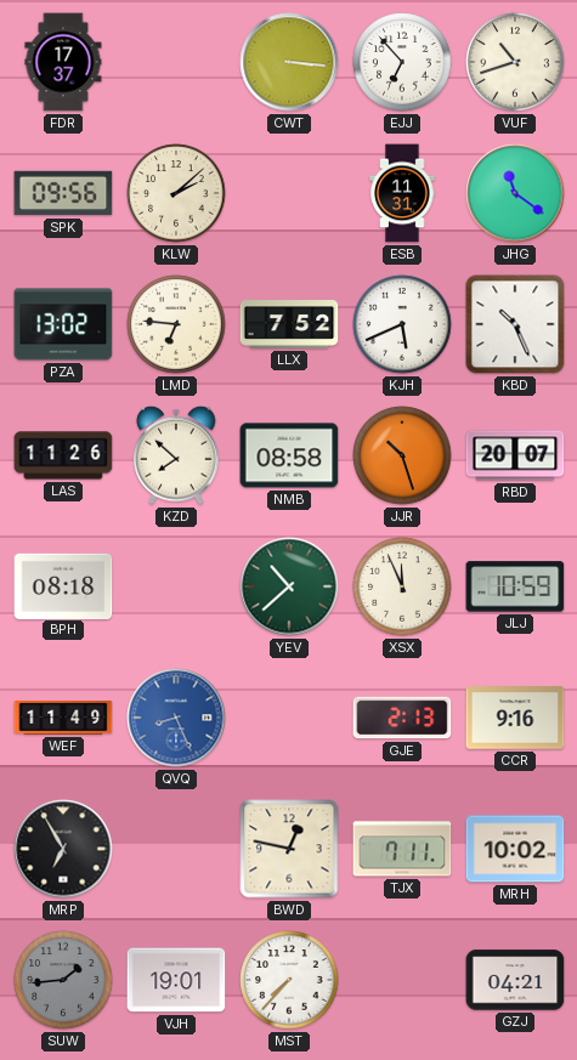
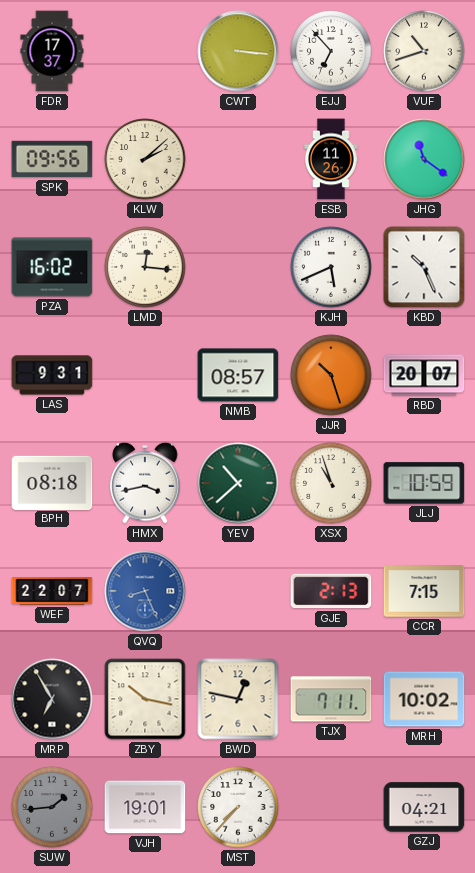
ESB: 11:31 -> 11:26
PZA: 13:02 -> 16:02
LMD: 6:46 -> 12:16
LLX: 7:52 -> none
LAS: 11:26 -> 9:31
KZD: 7:52 -> none
NMB: 08:58 -> 08:57
HMX: none -> 3:43
XSX: 11:56 -> 10:57
WEF: 11:49 -> 22:07
CCR: 9:16 -> 7:15
ZBY: none -> 10:17
